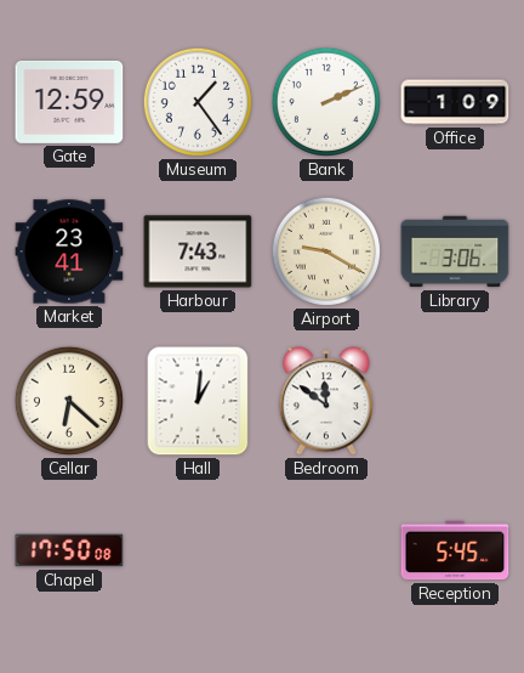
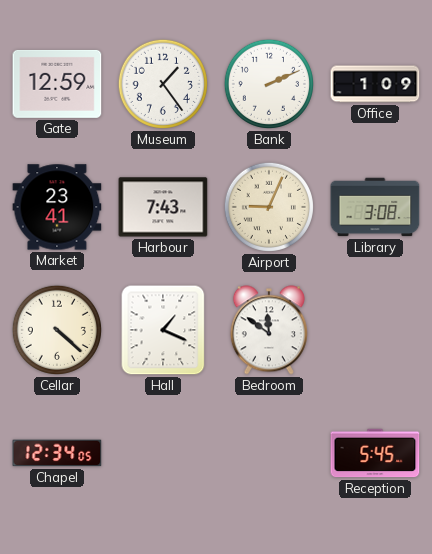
Airport: 9:20 -> 9:04
Library: 3:06 -> 3:08
Cellar: 6:22 -> 4:22
Hall: 1:01 -> 1:19
Chapel: 17:50 -> 12:34
